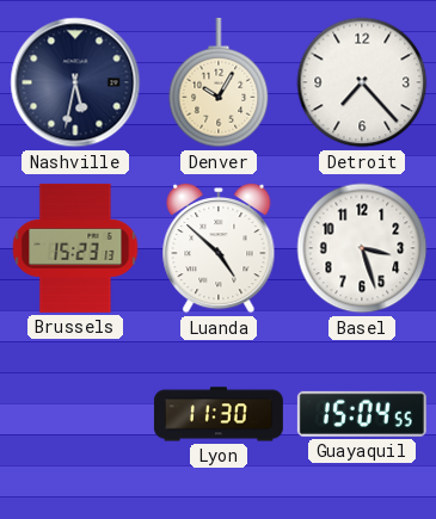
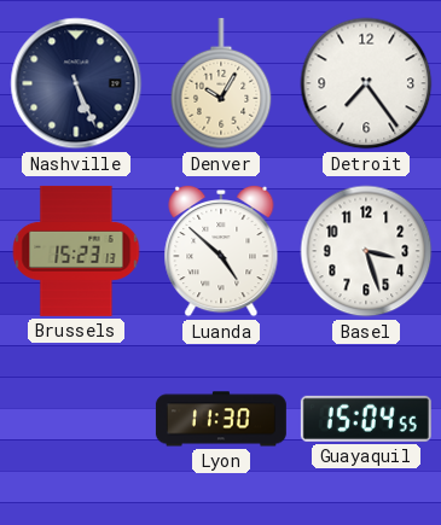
Nashville: 5:32 -> 5:26
Detroit: 7:23 -> 7:24
